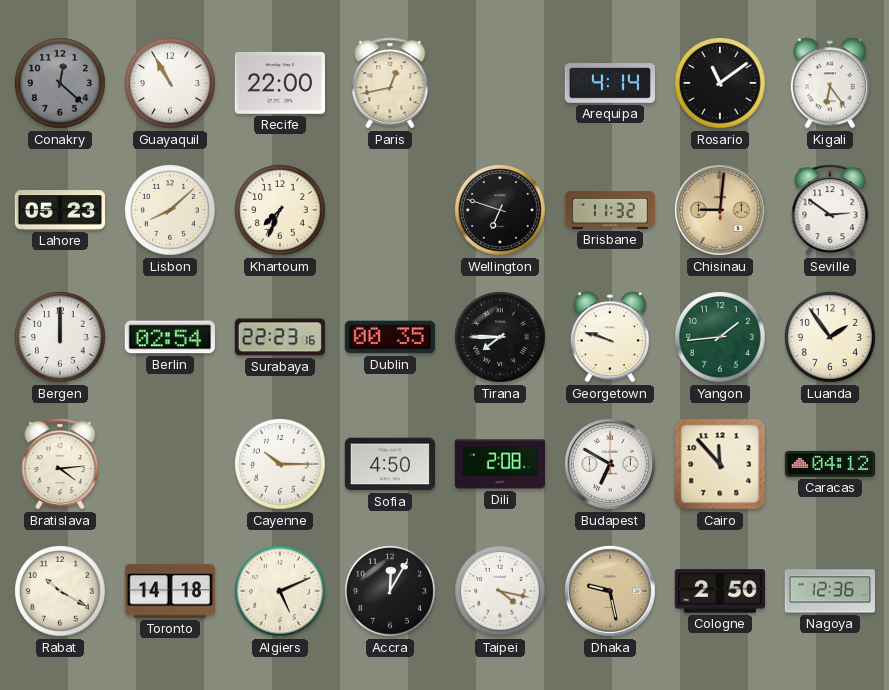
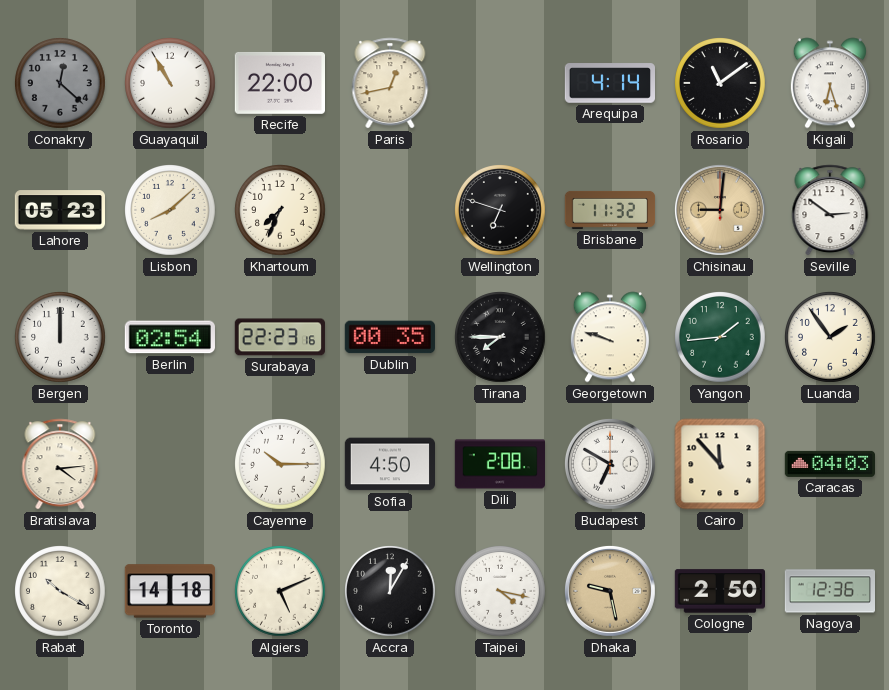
Kigali: 6:24 -> 6:27
Caracas: 04:12 -> 04:03
